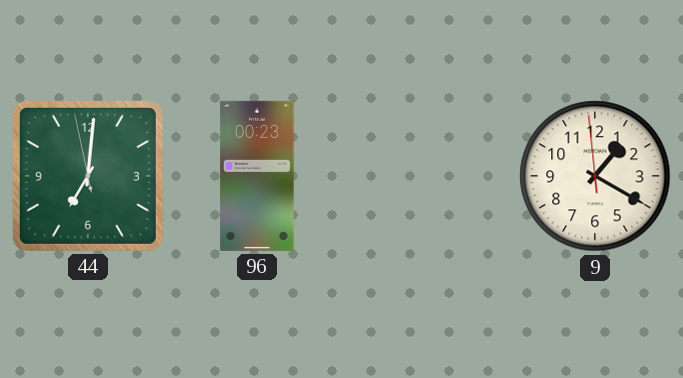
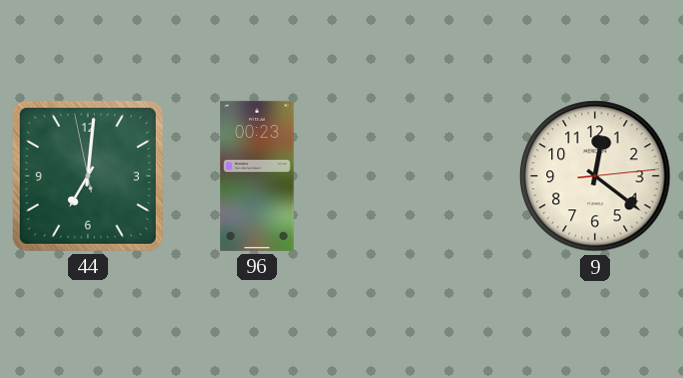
9: 1:19 -> 12:21
